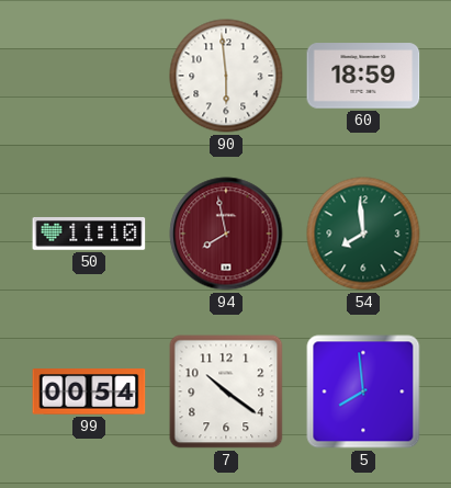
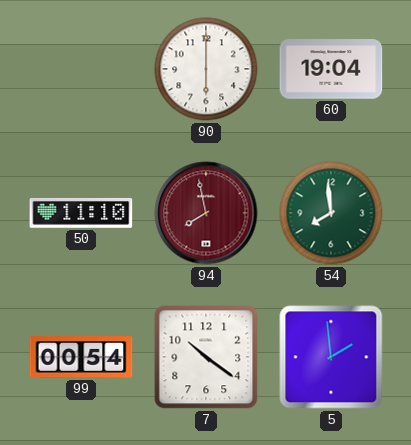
90: 5:59 -> 6:00
60: 18:59 -> 19:04
5: 7:59 -> 1:59
